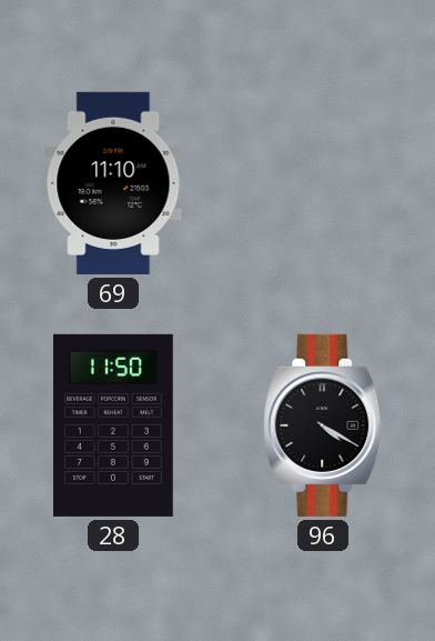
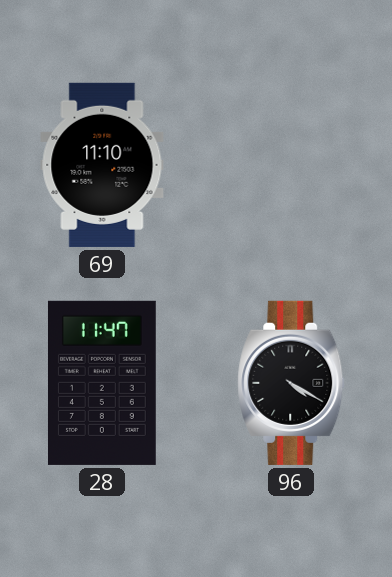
28: 11:50 -> 11:47
